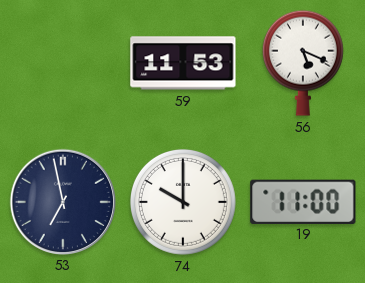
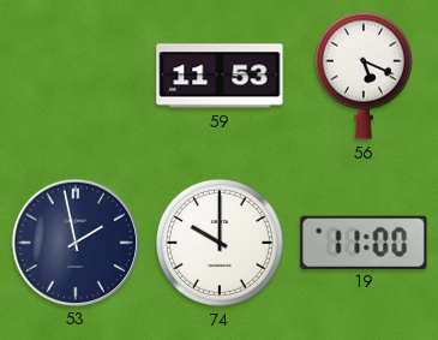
53: 6:58 -> 1:58
